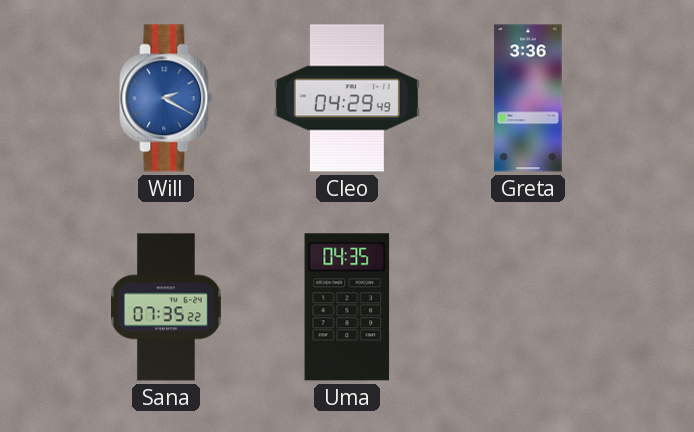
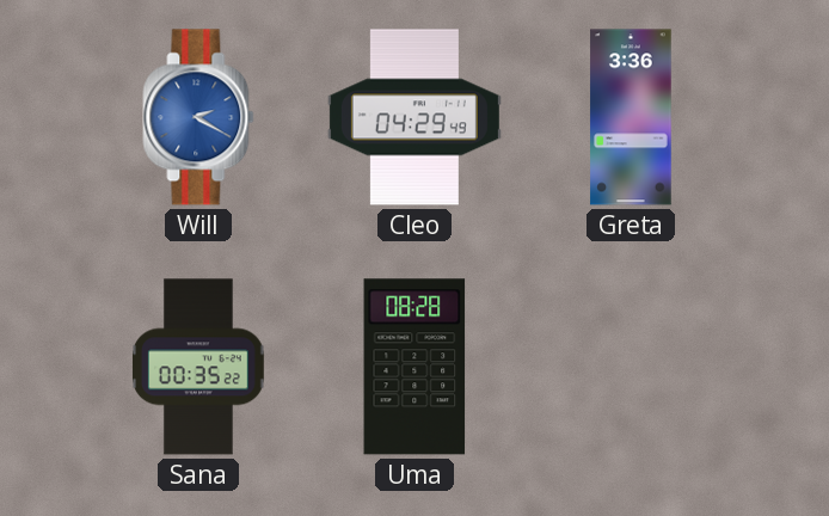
Sana: 07:35 -> 00:35
Uma: 04:35 -> 08:28
